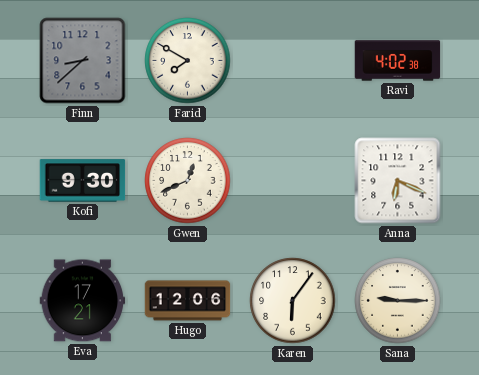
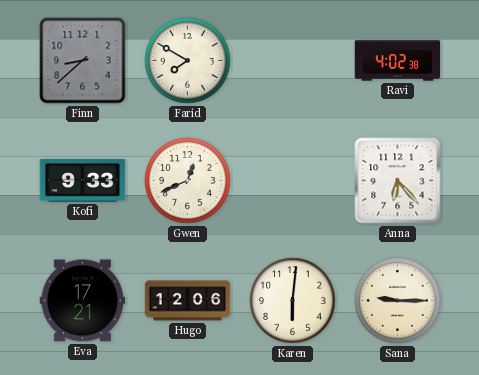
Kofi: 9:30 -> 9:33
Anna: 6:19 -> 6:23
Karen: 6:06 -> 6:01
